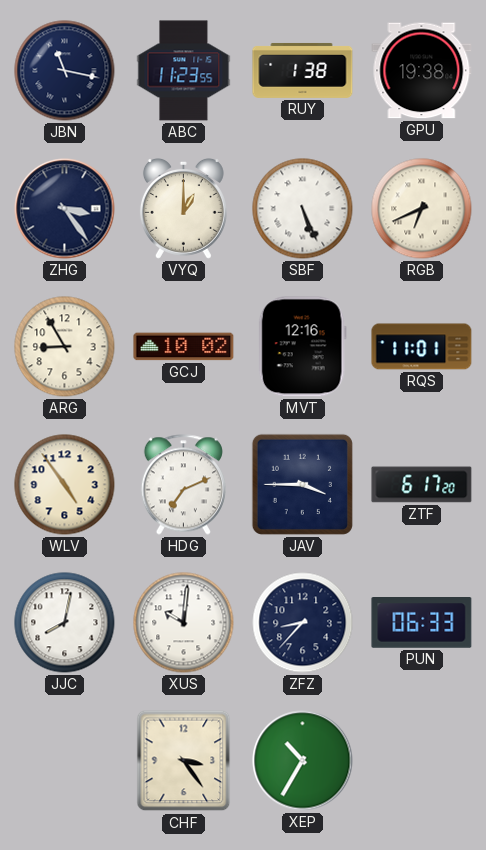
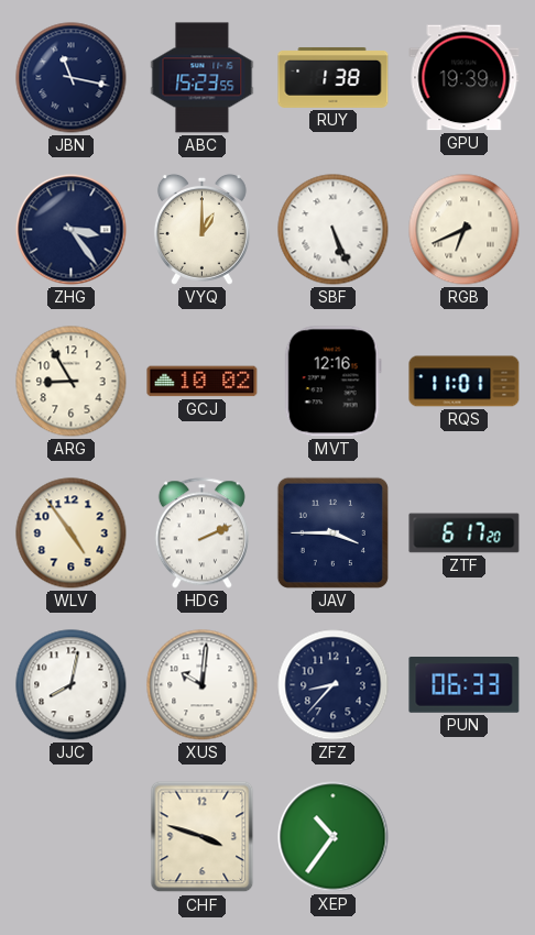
ABC: 11:23 -> 15:23
GPU: 19:38 -> 19:39
HDG: 7:11 -> 2:11
CHF: 3:24 -> 3:48
XEP: 10:35 -> 10:36
